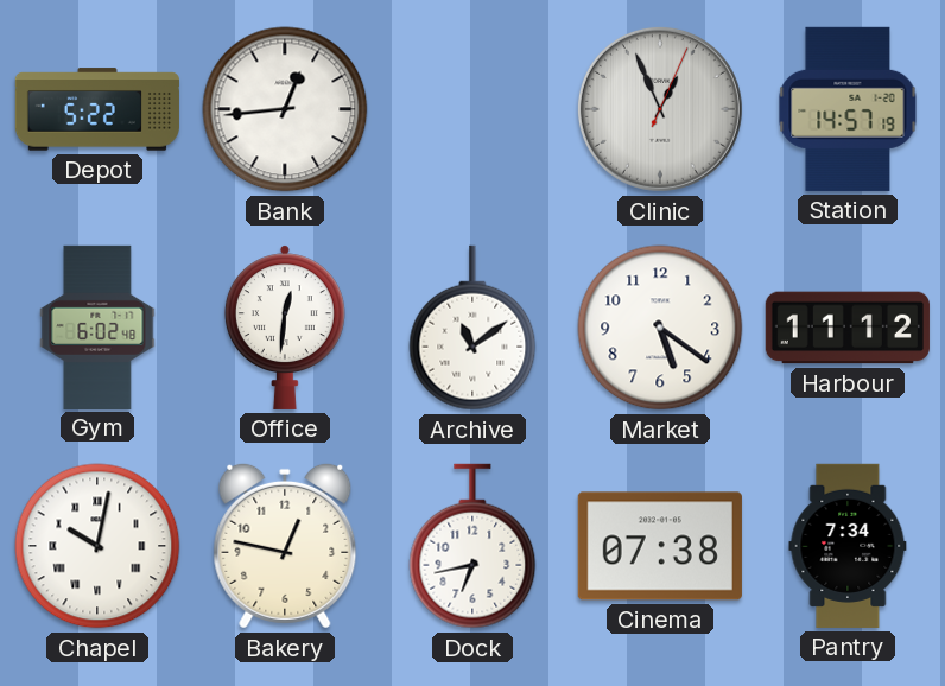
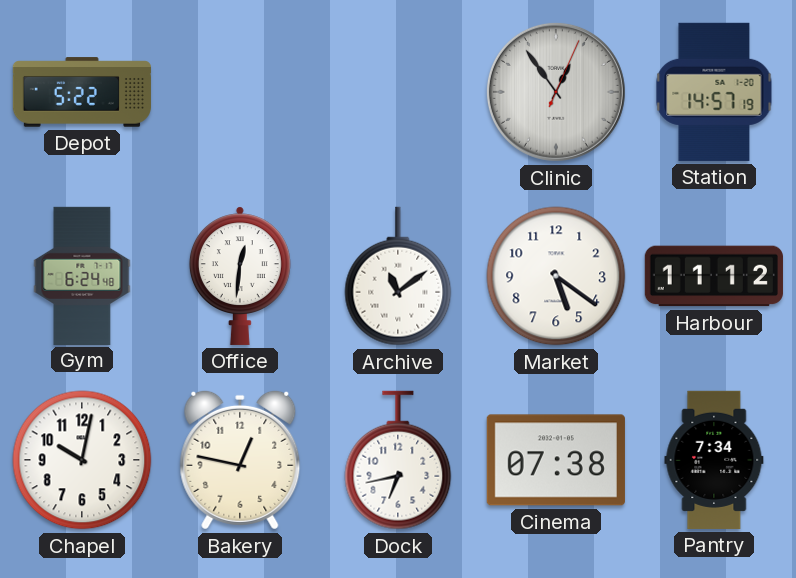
Bank: 12:44 -> none
Clinic: 12:56 -> 12:54
Gym: 6:02 -> 6:24
Chapel numerals: Roman -> Arabic
